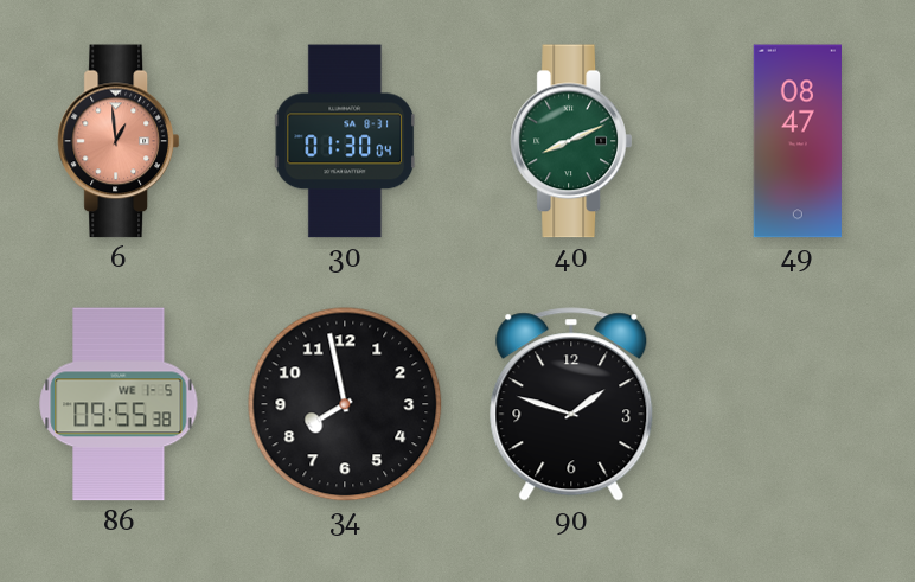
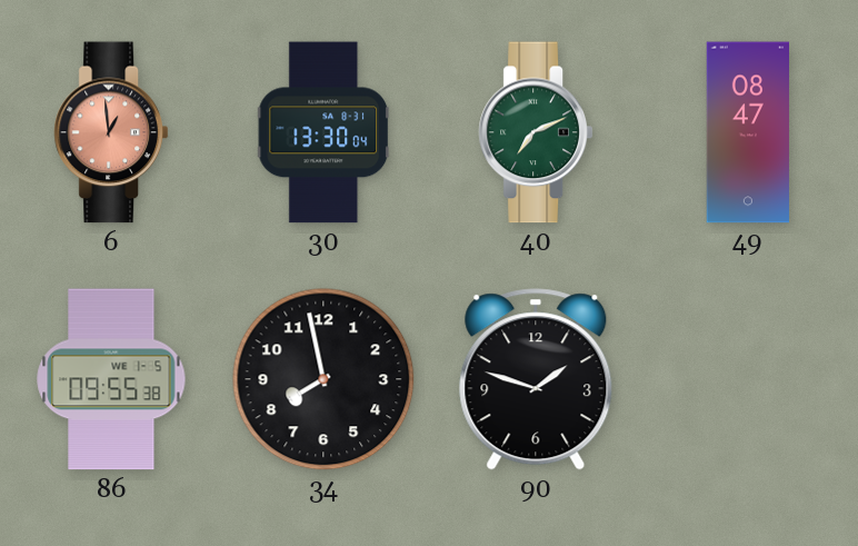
30: 01:30 -> 13:30
40: 8:11 -> 7:11
